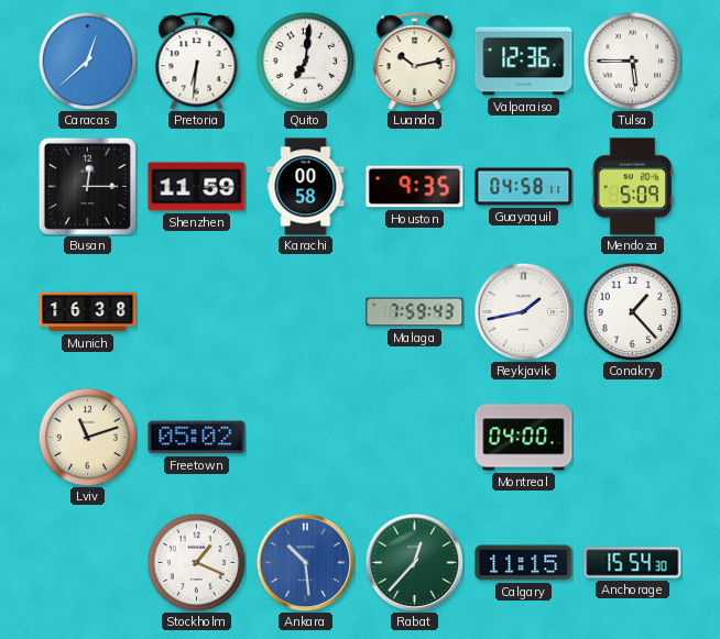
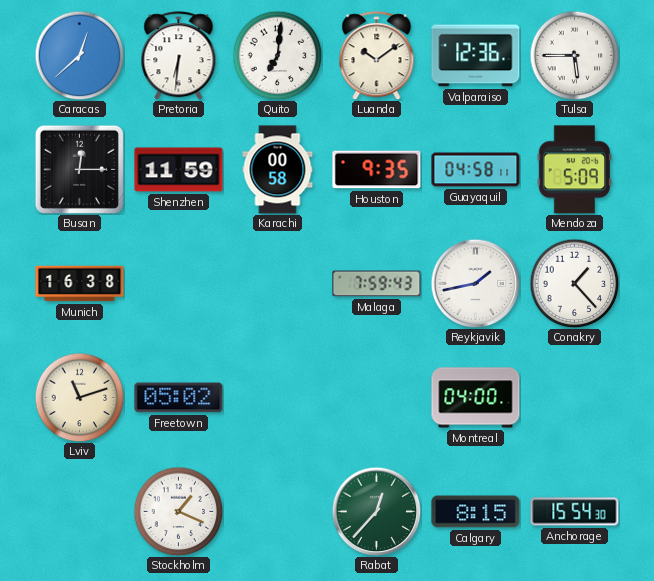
Luanda: 10:13 -> 10:09
Ankara: 10:29 -> none
Calgary: 11:15 -> 8:15
